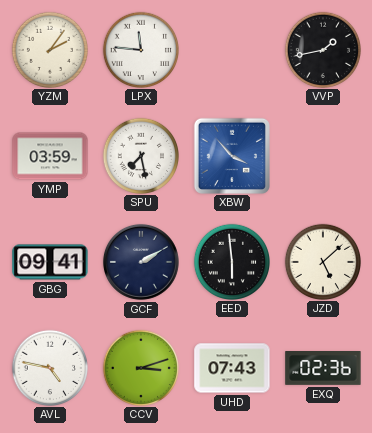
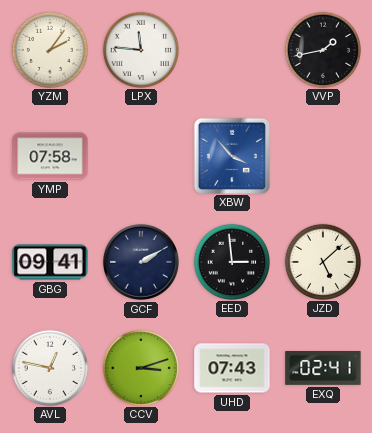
YMP: 03:59 -> 07:58
SPU: 7:28 -> none
EED: 5:59 -> 2:59
AVL: 4:47 -> 12:47
EXQ: 02:36 -> 02:41
